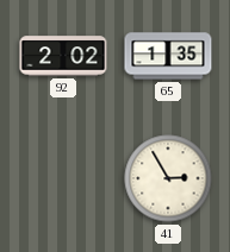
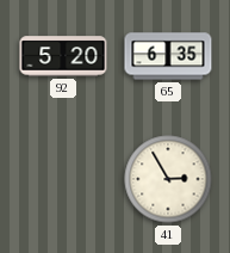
92: 2:02 -> 5:20
65: 1:35 -> 6:35
